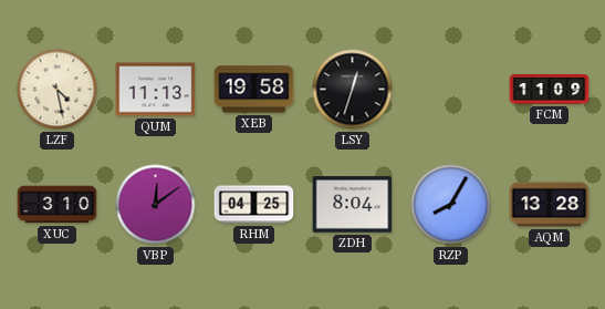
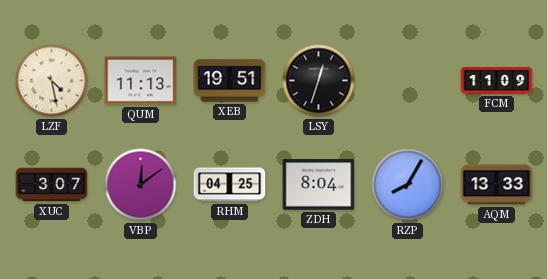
XEB: 19:58 -> 19:51
XUC: 3:10 -> 3:07
AQM: 13:28 -> 13:33
